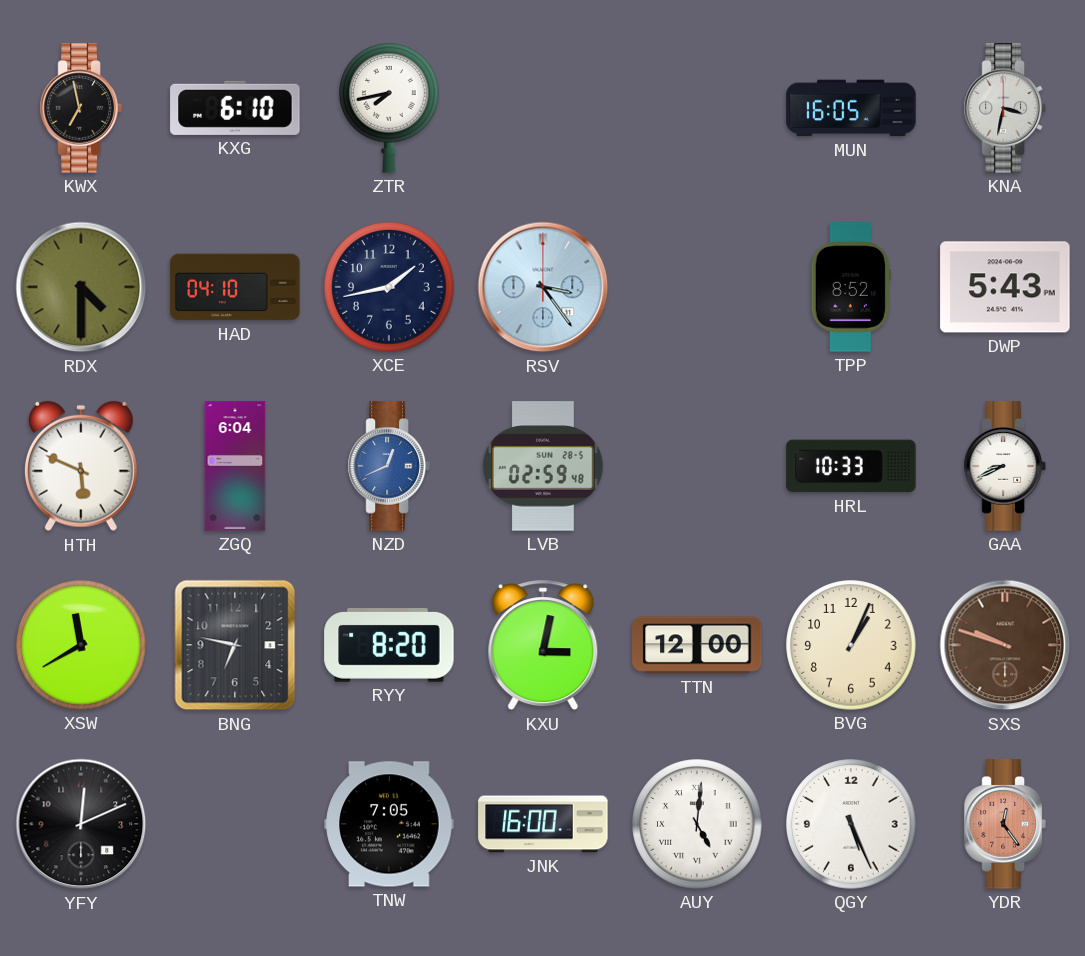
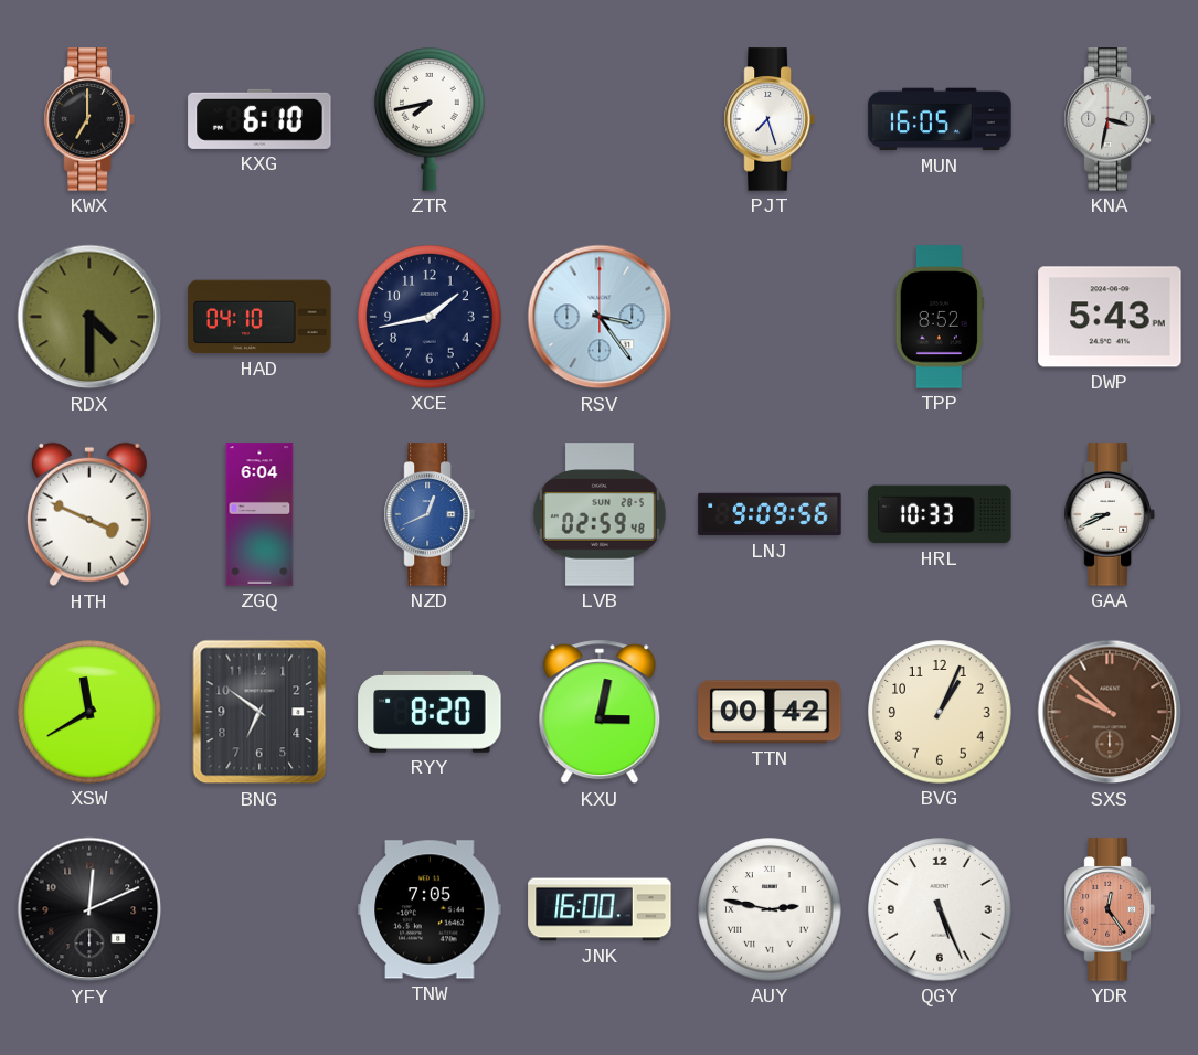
KWX: 6:58 -> 7:00
PJT: none -> 7:27
HTH: 5:49 -> 3:49
LNJ: none -> 9:09
BNG: 6:47 -> 6:51
TTN: 12:00 -> 00:42
SXS: 9:48 -> 9:52
AUY: 5:01 -> 2:47
